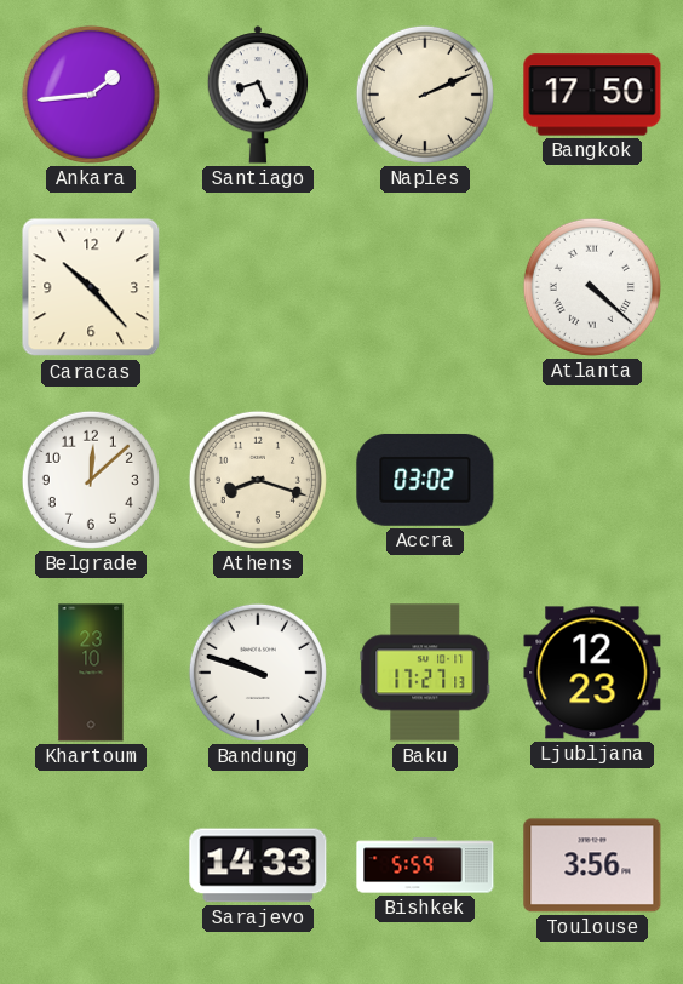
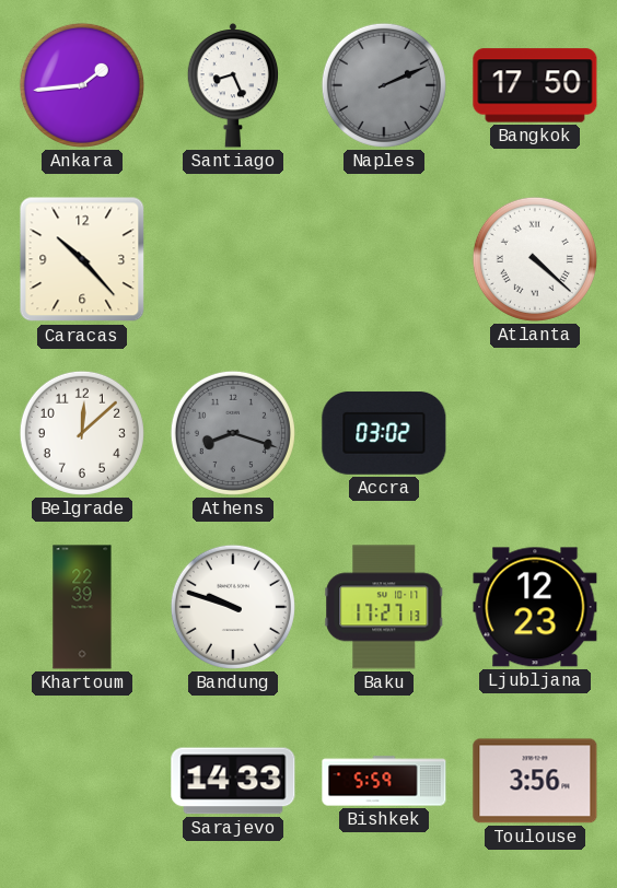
Naples dial: cream -> grey
Athens dial: cream -> grey
Khartoum: 23:10 -> 22:39
